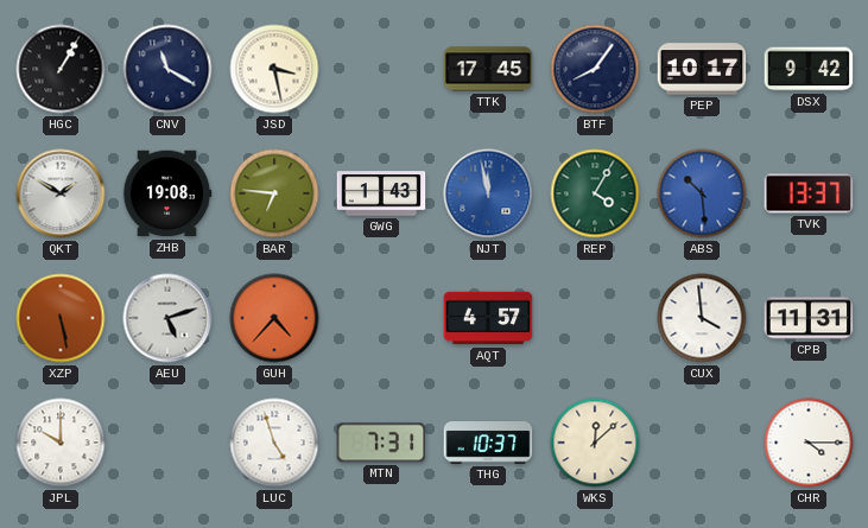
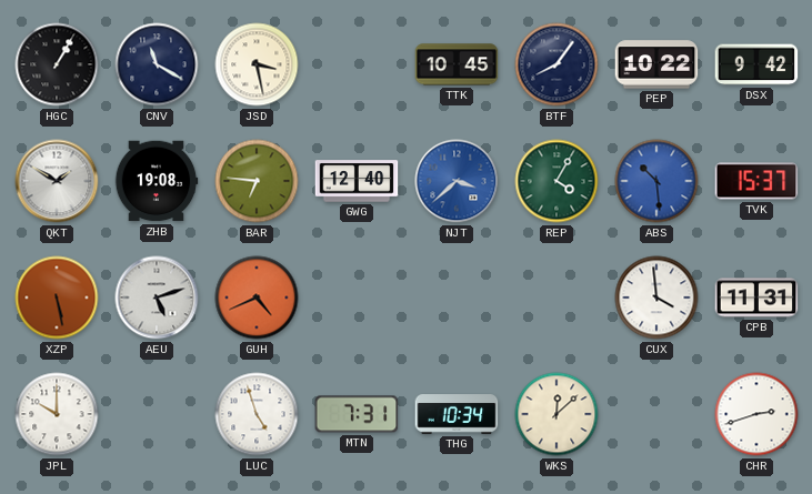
TTK: 17:45 -> 10:45
PEP: 10:17 -> 10:22
GWG: 1:43 -> 12:40
NJT: 11:58 -> 3:38
TVK: 13:37 -> 15:37
GUH: 4:37 -> 4:41
AQT: 4:57 -> none
THG: 10:37 -> 10:34
CHR: 4:15 -> 2:42
